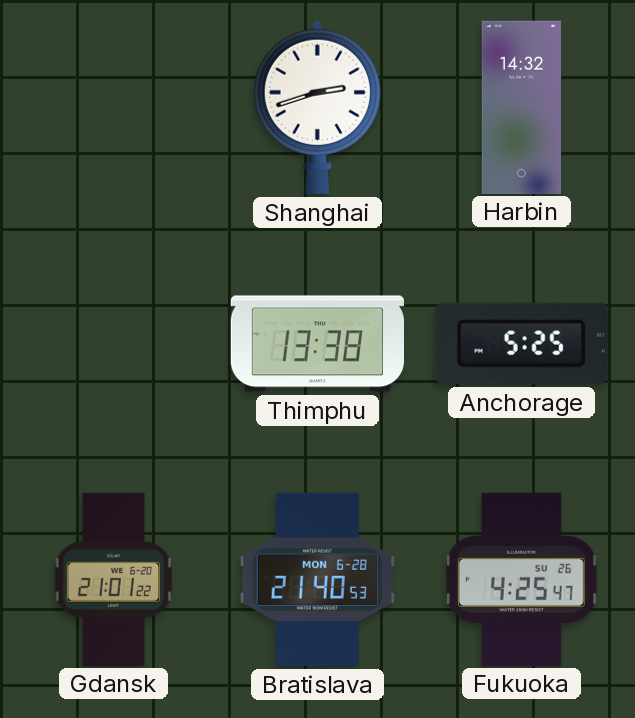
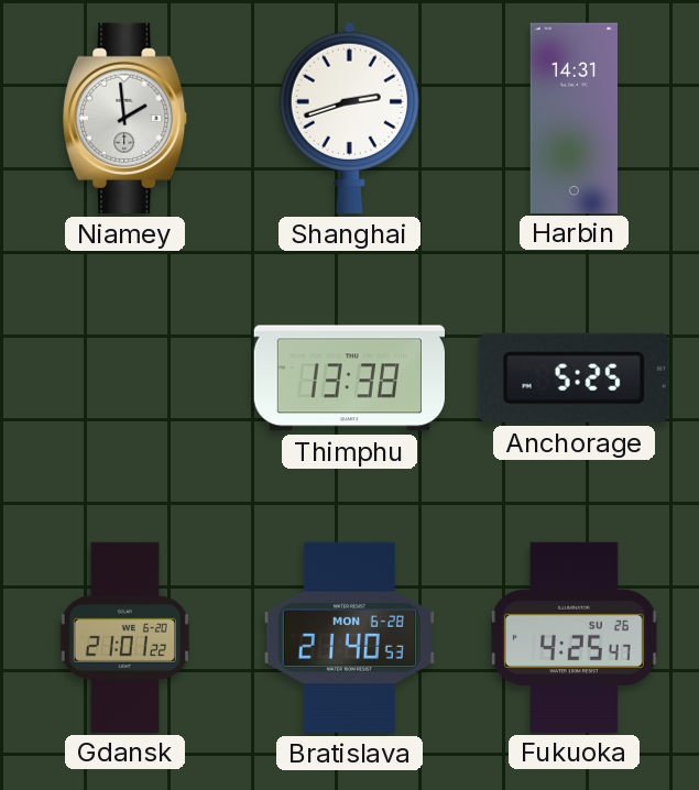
Niamey: none -> 1:59
Harbin: 14:32 -> 14:31
